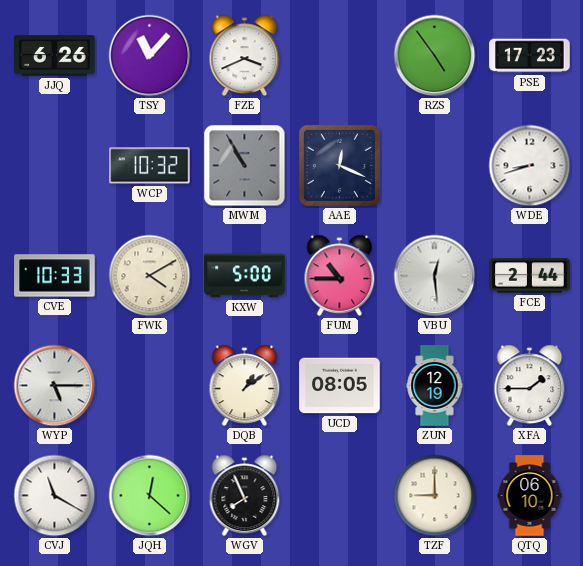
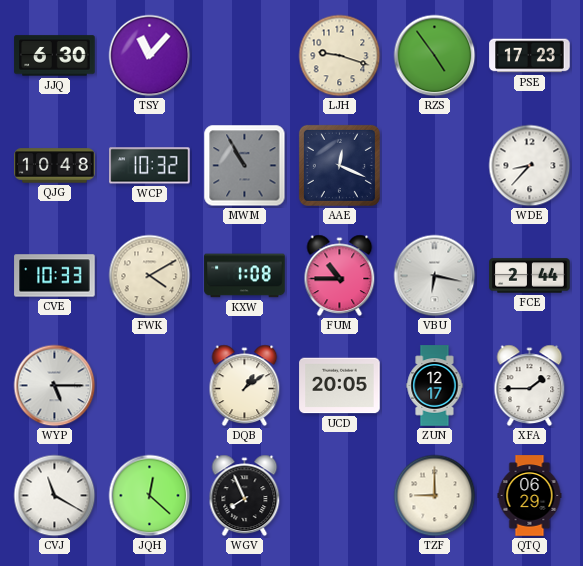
JJQ: 6:26 -> 6:30
FZE: 3:41 -> none
LJH: none -> 9:18
QJG: none -> 10:48
WDE: 8:42 -> 8:37
KXW: 5:00 -> 1:08
VBU: 12:29 -> 6:17
UCD: 08:05 -> 20:05
ZUN: 12:19 -> 12:17
QTQ: 06:10 -> 06:29
